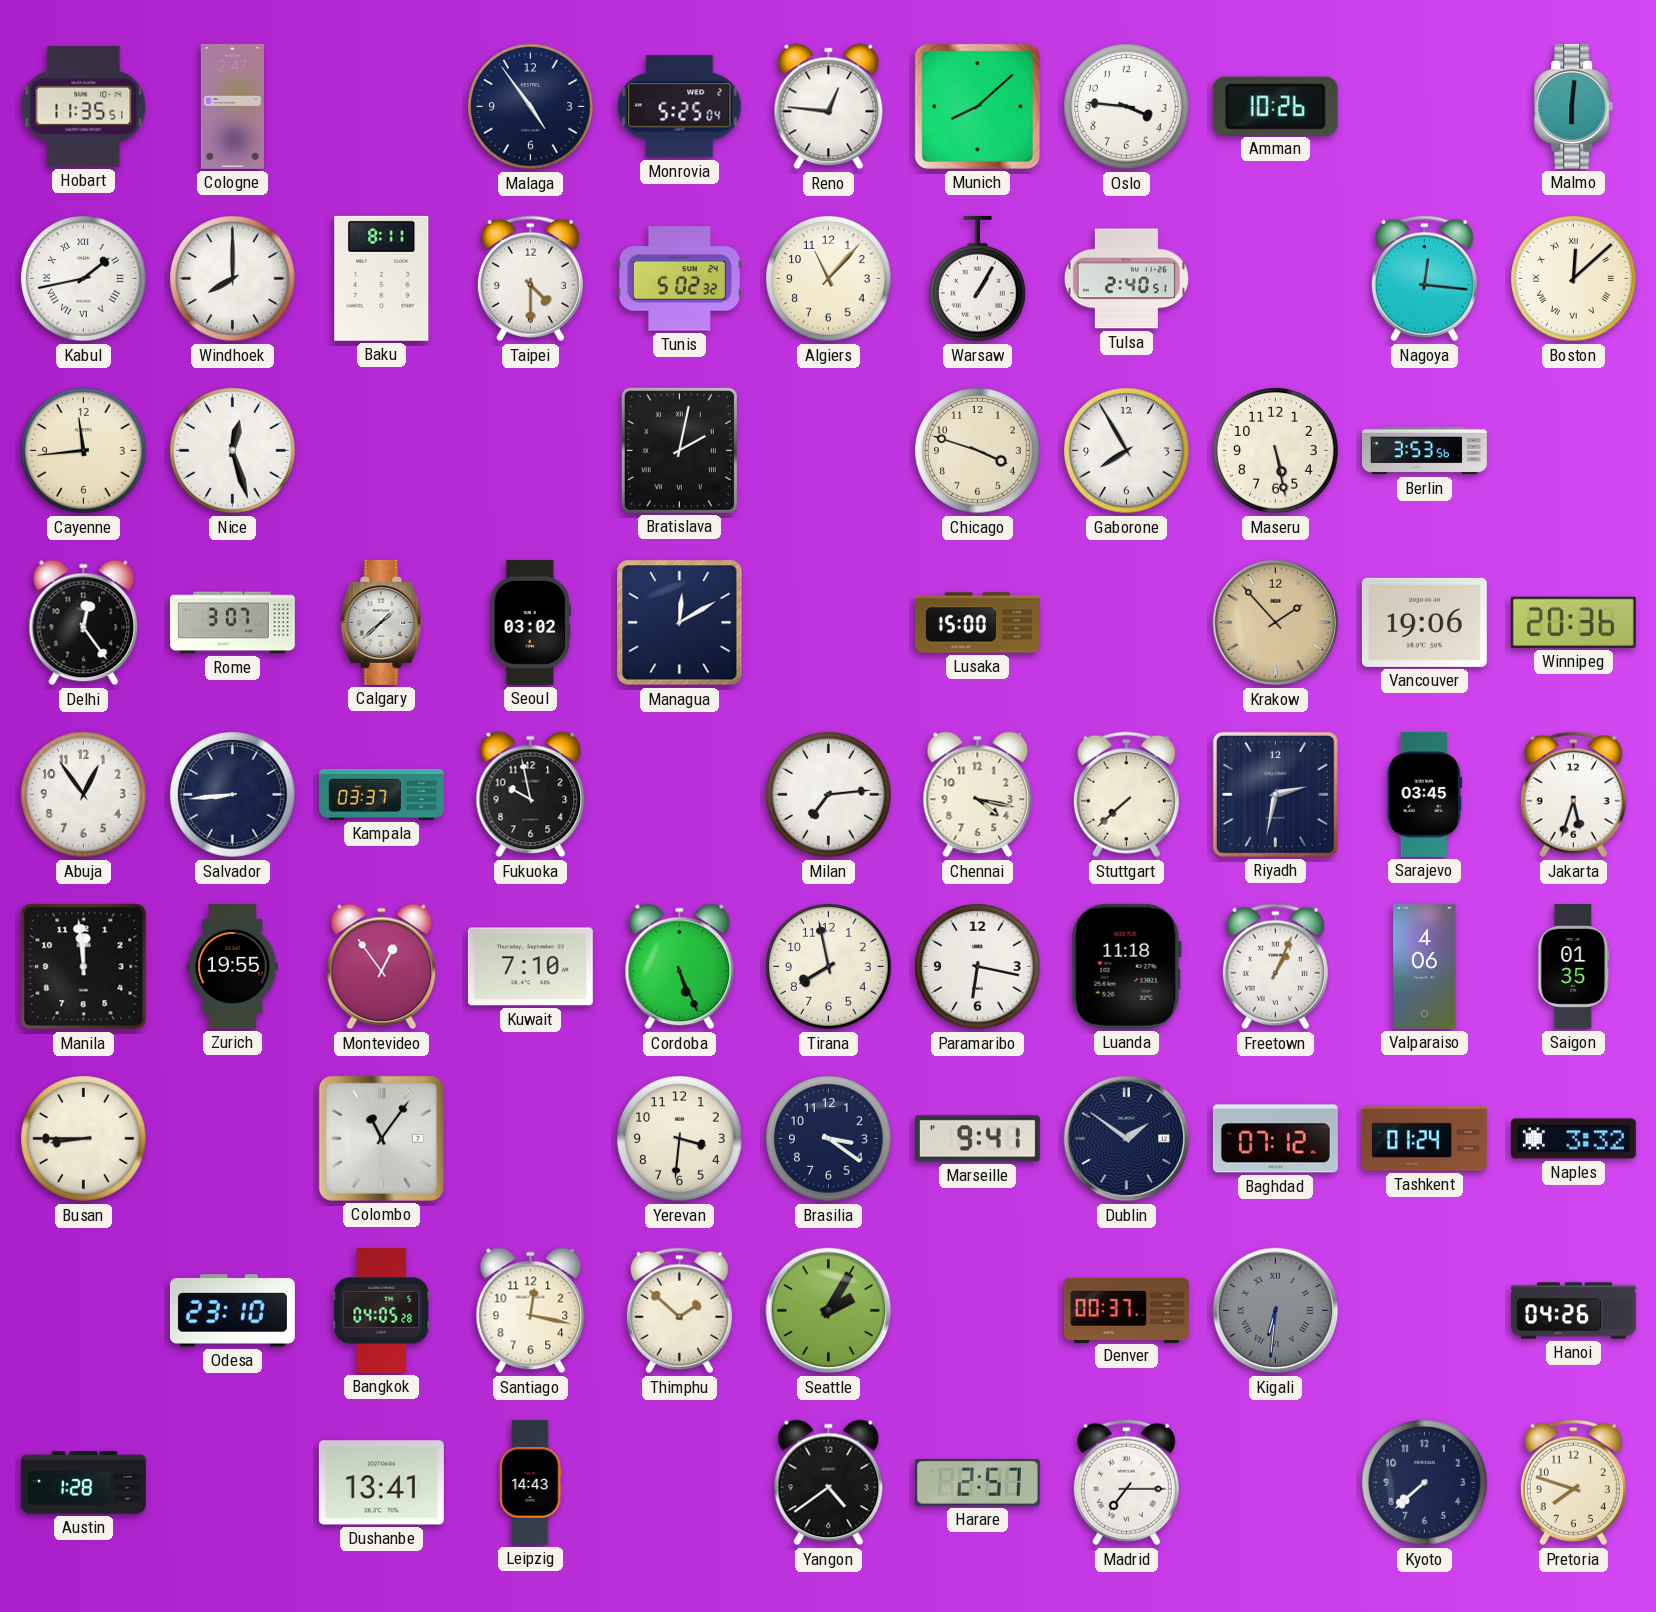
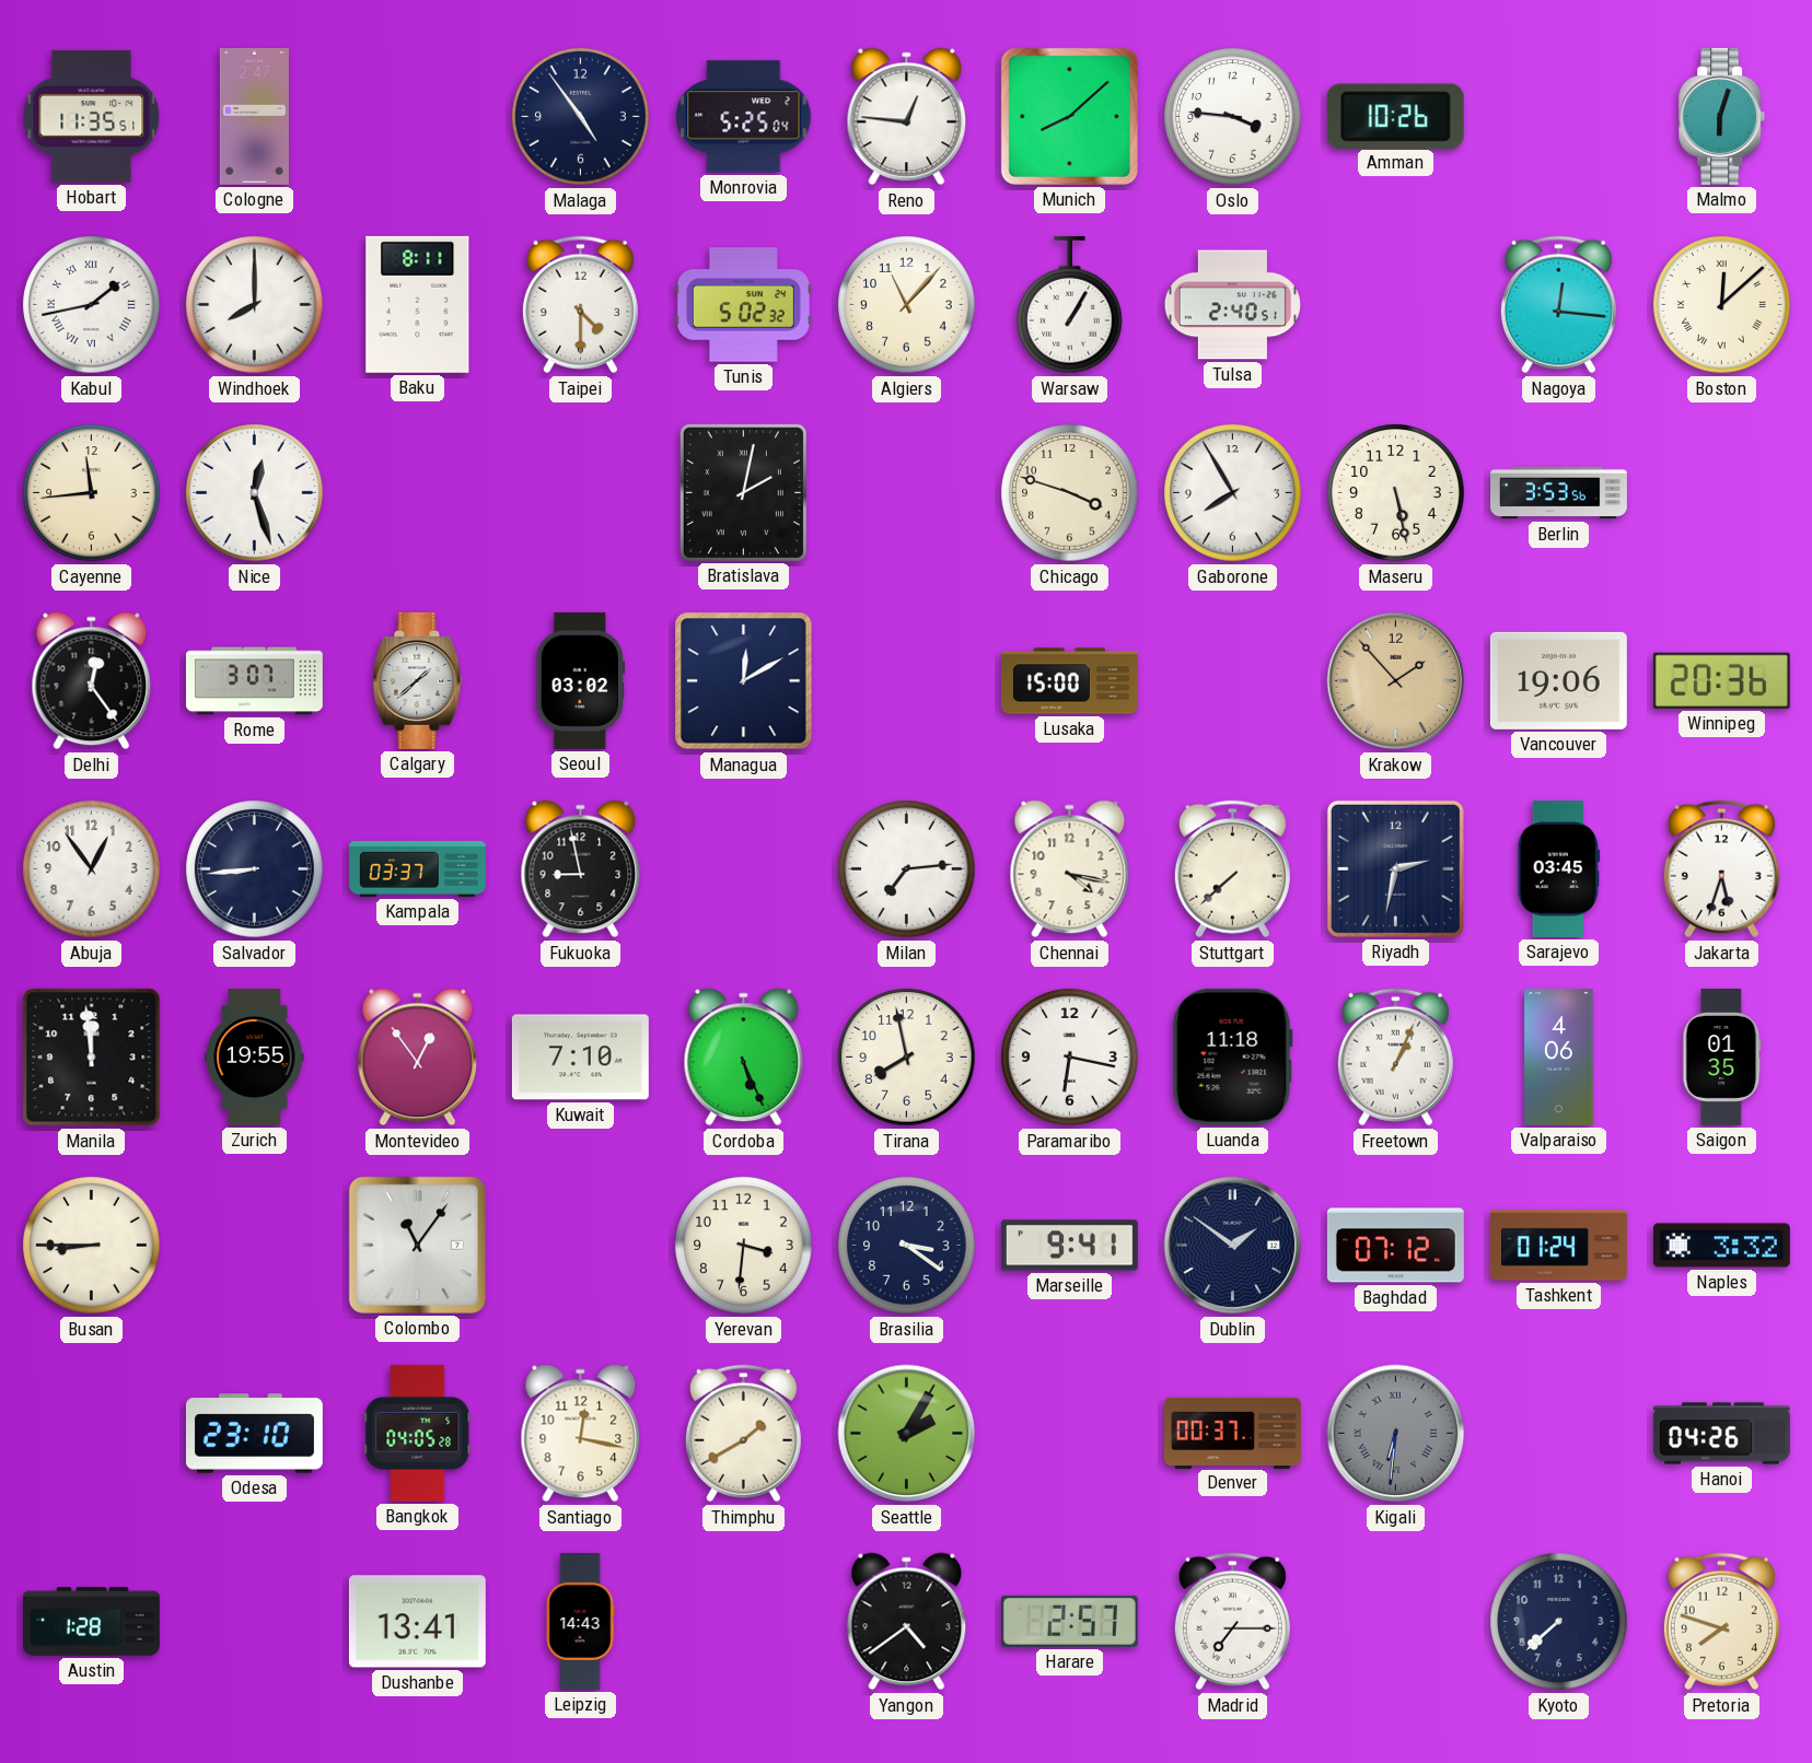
Malmo: 6:01 -> 6:03
Fukuoka: 9:58 -> 8:58
Thimphu: 1:52 -> 1:40
